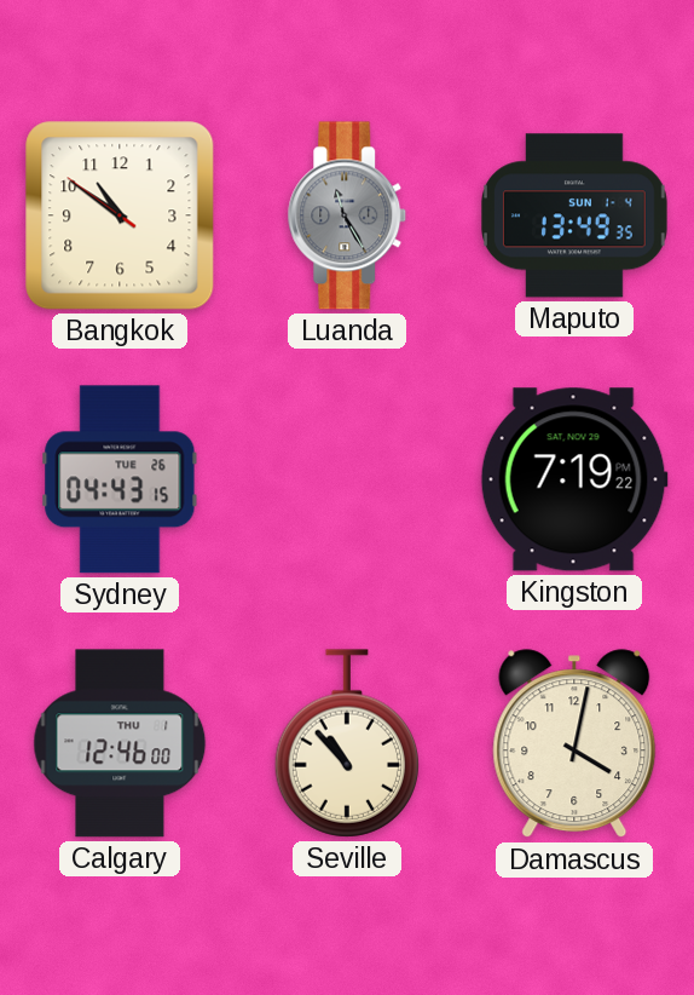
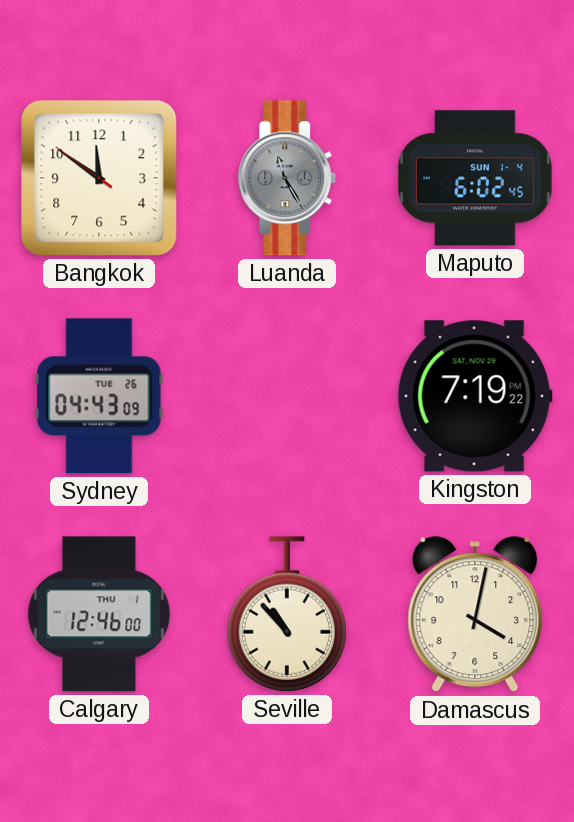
Bangkok: 10:50 -> 11:50
Maputo: 13:49 -> 6:02
Sydney: 04:43:15 -> 04:43:09
